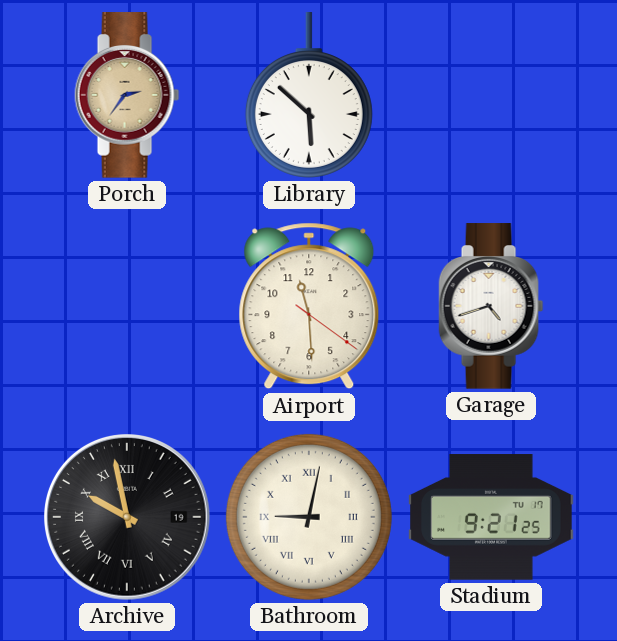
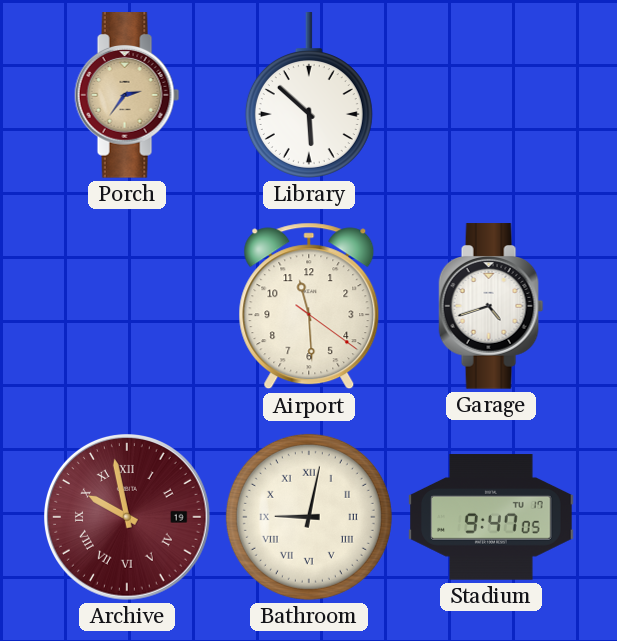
Archive dial: black -> burgundy
Stadium: 9:21 -> 9:47
